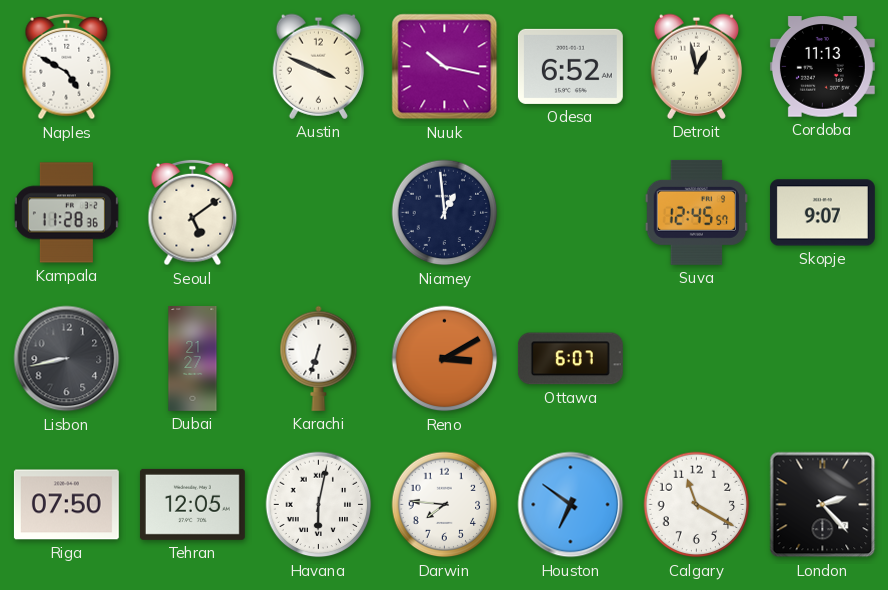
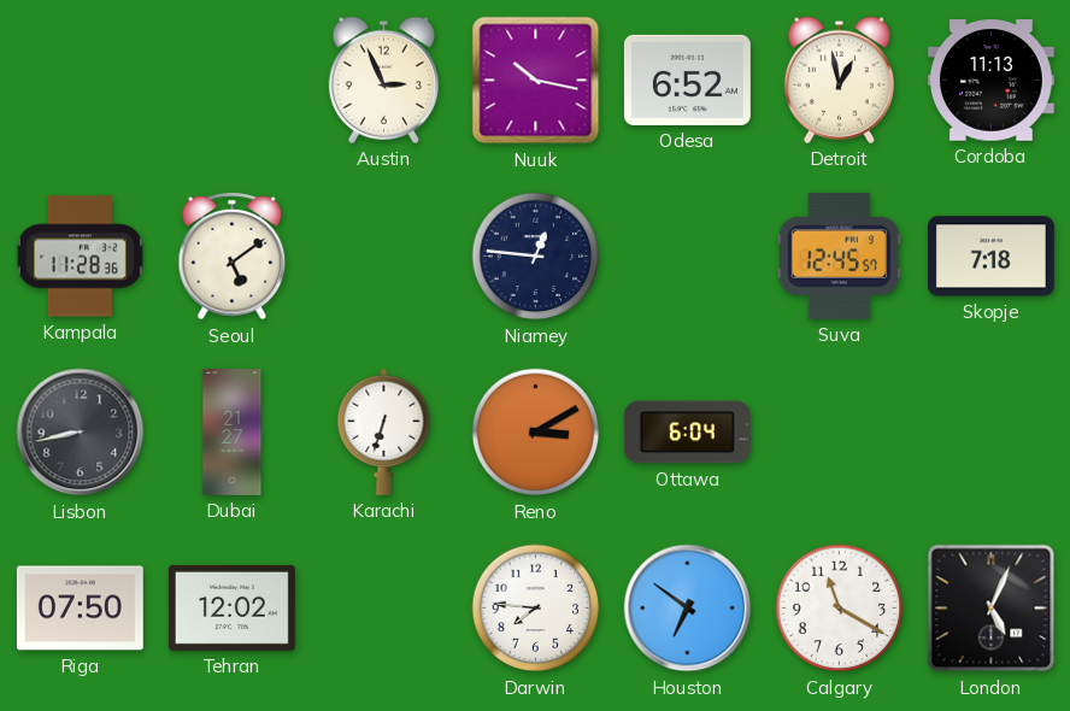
Naples: 4:50 -> none
Austin: 3:49 -> 2:56
Niamey: 12:59 -> 12:46
Skopje: 9:07 -> 7:18
Ottawa: 6:07 -> 6:04
Tehran: 12:05 -> 12:02
Havana: 6:02 -> none
London: 2:23 -> 5:04
